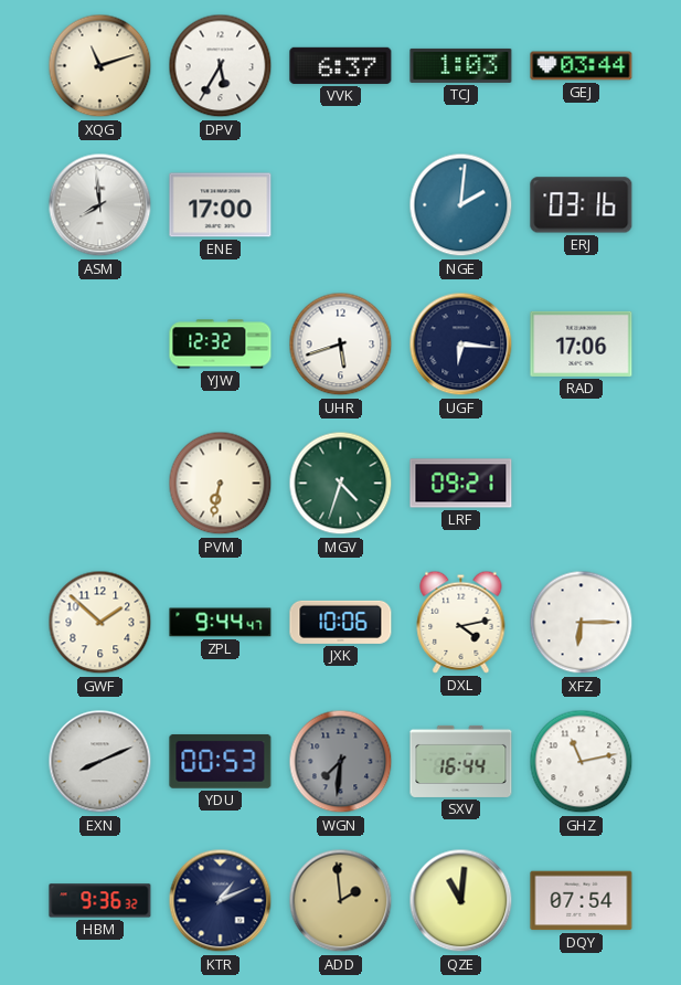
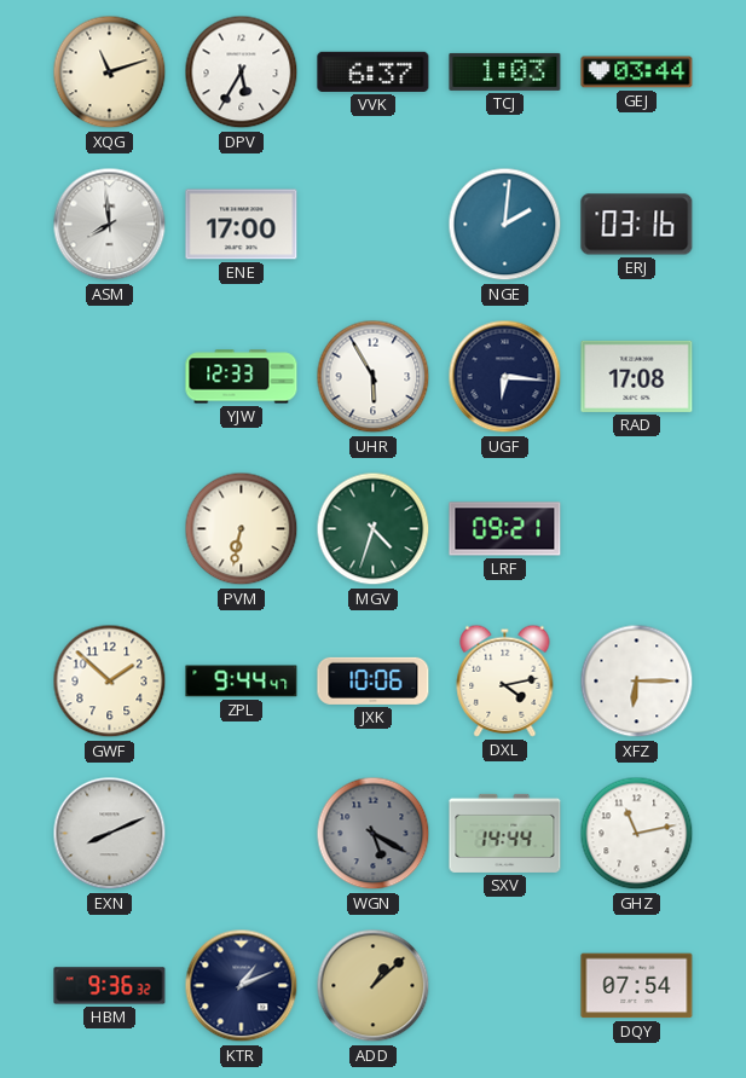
YJW: 12:32 -> 12:33
UHR: 5:42 -> 5:55
RAD: 17:06 -> 17:08
YDU: 00:53 -> none
WGN: 7:31 -> 5:20
SXV: 16:44 -> 14:44
ADD: 1:59 -> 1:08
QZE: 11:01 -> none
